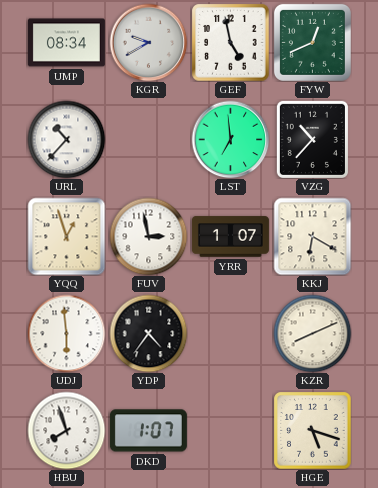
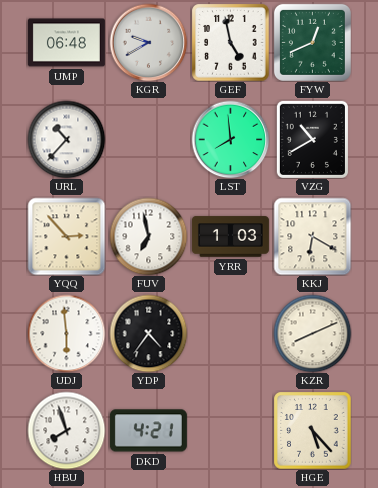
UMP: 08:34 -> 06:48
LST: 6:59 -> 7:59
VZG: 10:37 -> 10:40
YQQ: 12:57 -> 2:53
FUV: 2:58 -> 6:58
YRR: 1:07 -> 1:03
DKD: 1:07 -> 4:21
HGE: 5:18 -> 5:23
